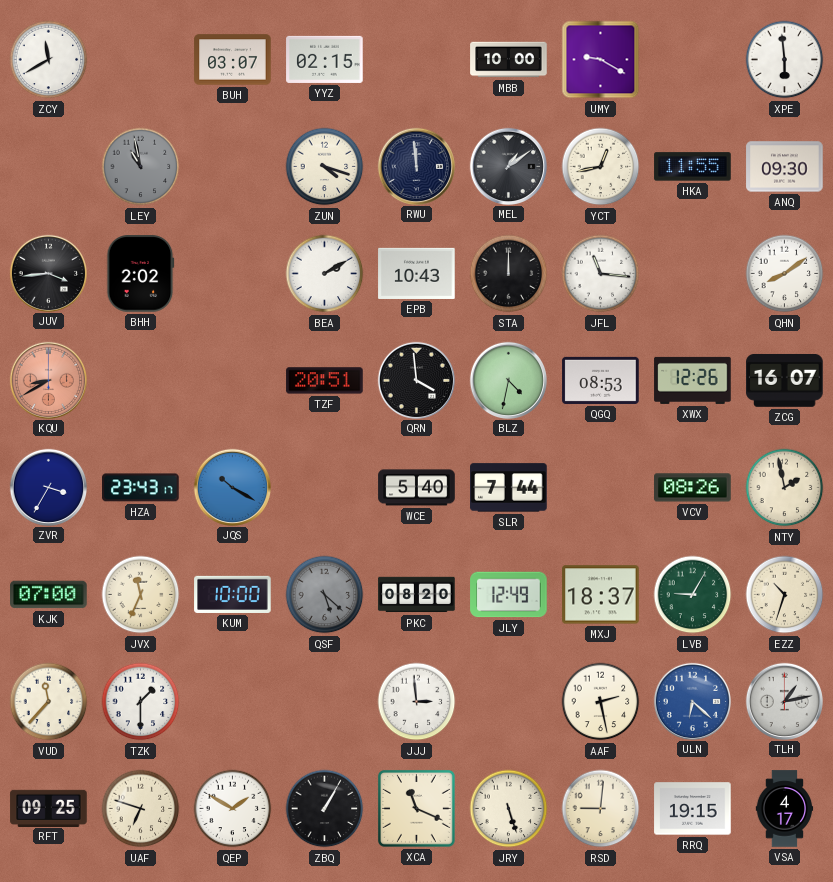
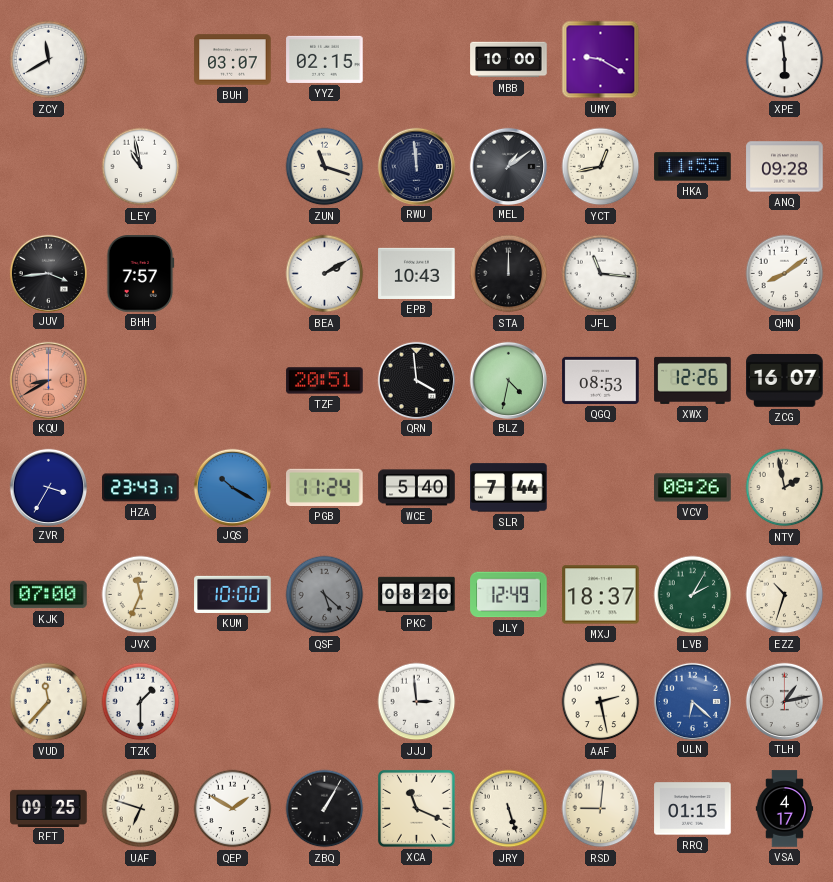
LEY dial: grey -> white
ZUN: 4:18 -> 11:18
ANQ: 09:30 -> 09:28
BHH: 2:02 -> 7:57
PGB: none -> 11:24
LVB: 9:05 -> 2:05
RRQ: 19:15 -> 01:15
